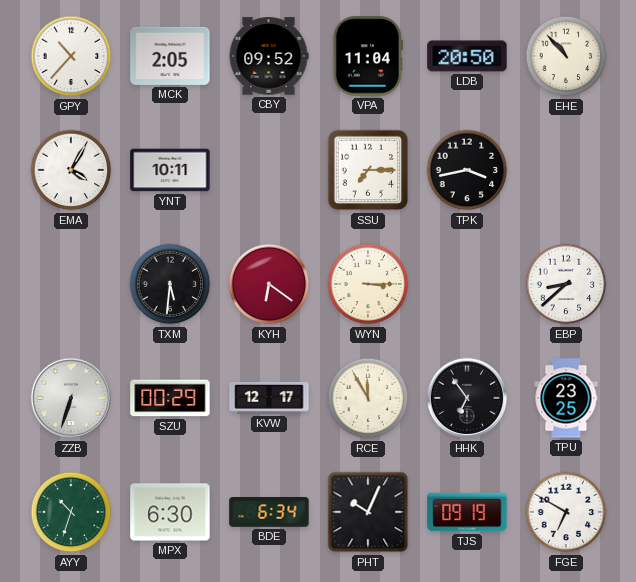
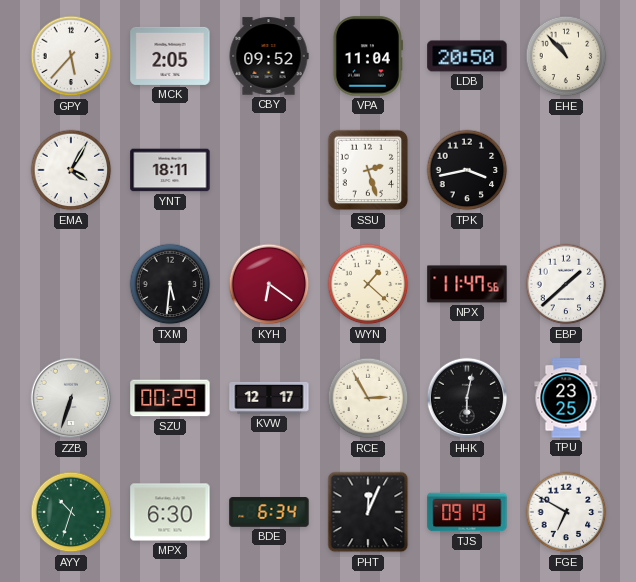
GPY: 10:37 -> 5:37
YNT: 10:11 -> 18:11
SSU: 7:15 -> 2:27
WYN: 3:15 -> 1:22
NPX: none -> 11:47
EBP: 8:38 -> 1:38
RCE: 11:55 -> 2:55
HHK: 6:54 -> 6:02
PHT: 10:04 -> 12:04
